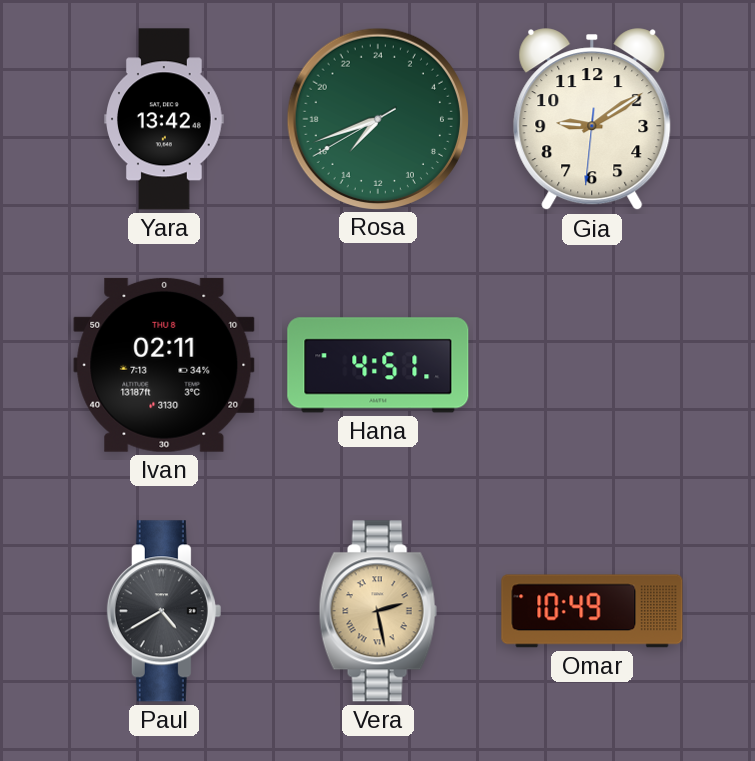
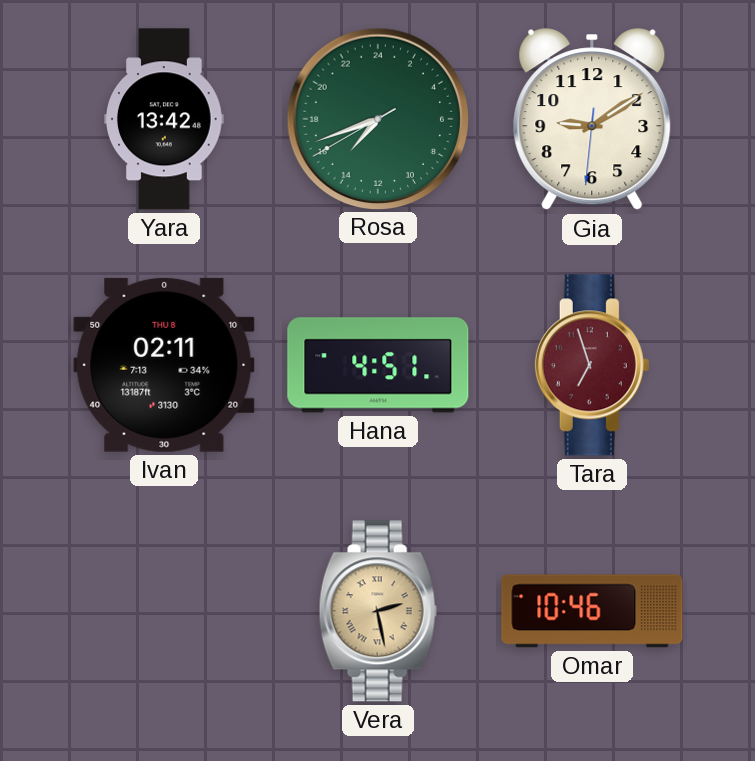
Tara: none -> 6:57
Paul: 4:40 -> none
Omar: 10:49 -> 10:46
